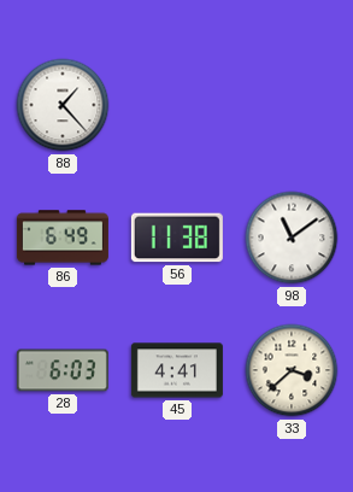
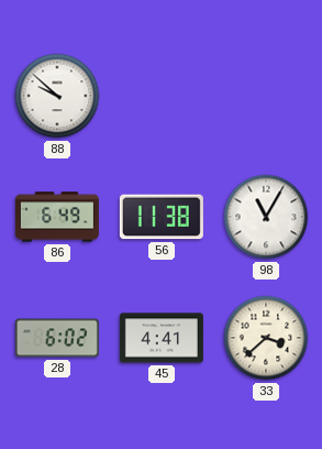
88: 1:23 -> 9:52
98: 11:09 -> 11:05
28: 6:03 -> 6:02
